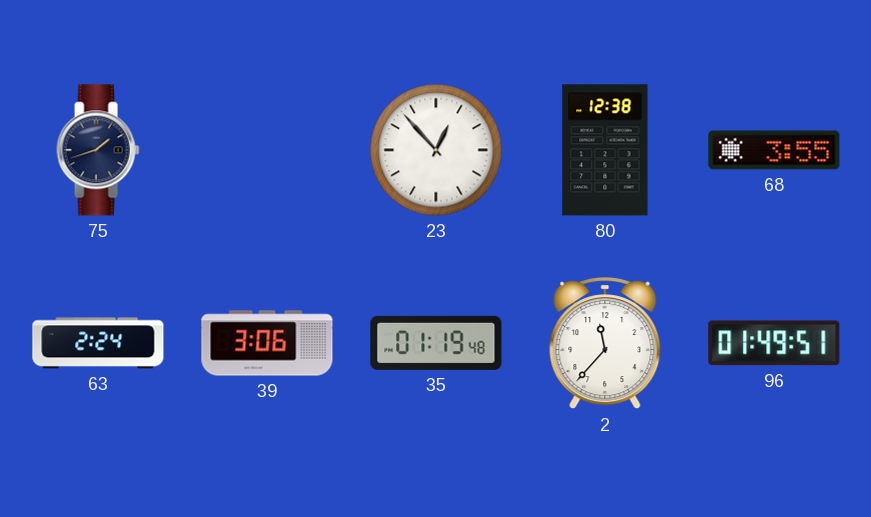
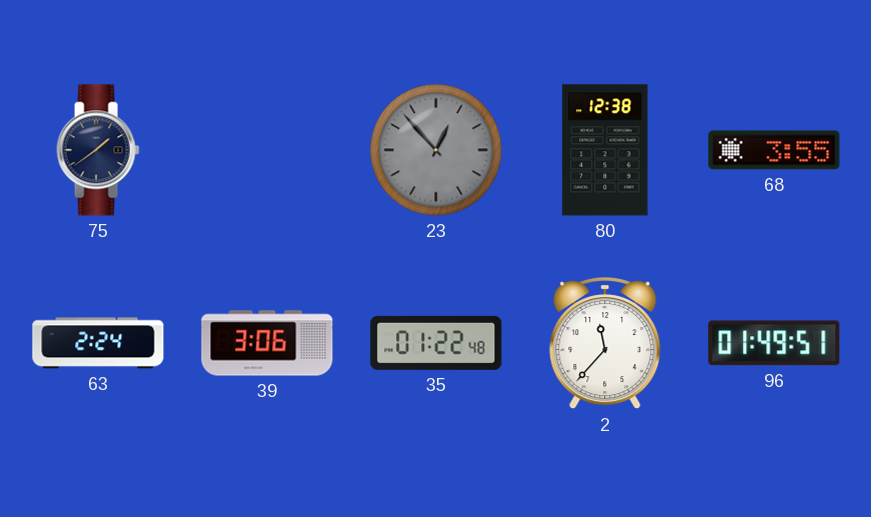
75: 1:42 -> 1:39
23 dial: white -> grey
35: 01:19 -> 01:22
